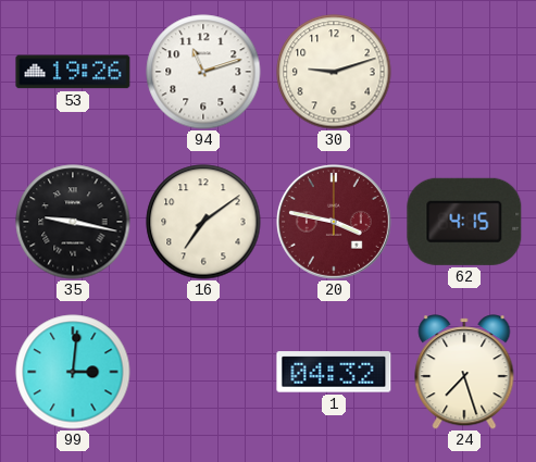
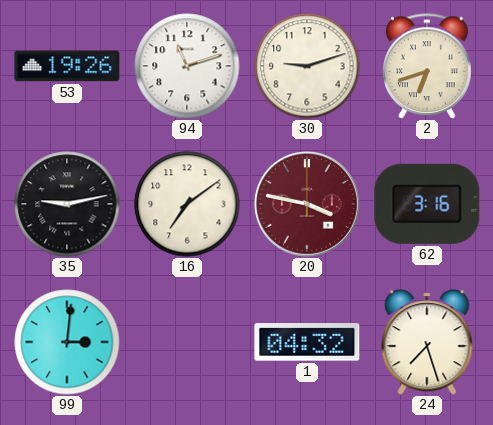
2: none -> 6:42
35: 9:17 -> 9:13
62: 4:15 -> 3:16
